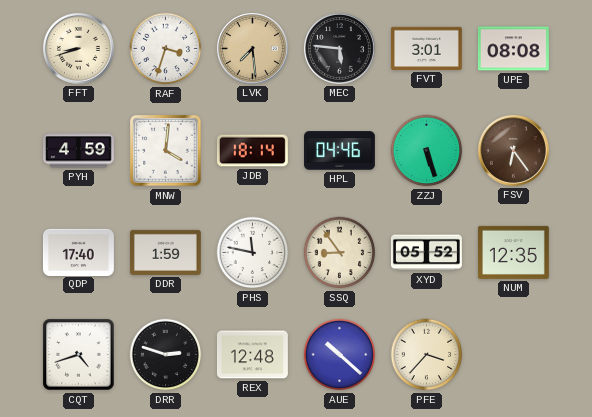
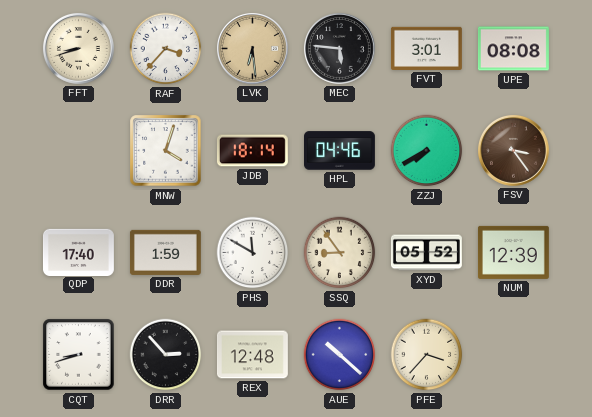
RAF: 3:33 -> 3:37
LVK: 7:29 -> 6:29
PYH: 4:59 -> none
MNW: 4:01 -> 4:03
ZZJ: 5:27 -> 7:40
FSV: 6:24 -> 3:24
PHS: 11:47 -> 11:50
NUM: 12:35 -> 12:39
CQT: 4:42 -> 8:42
DRR: 2:48 -> 2:53
